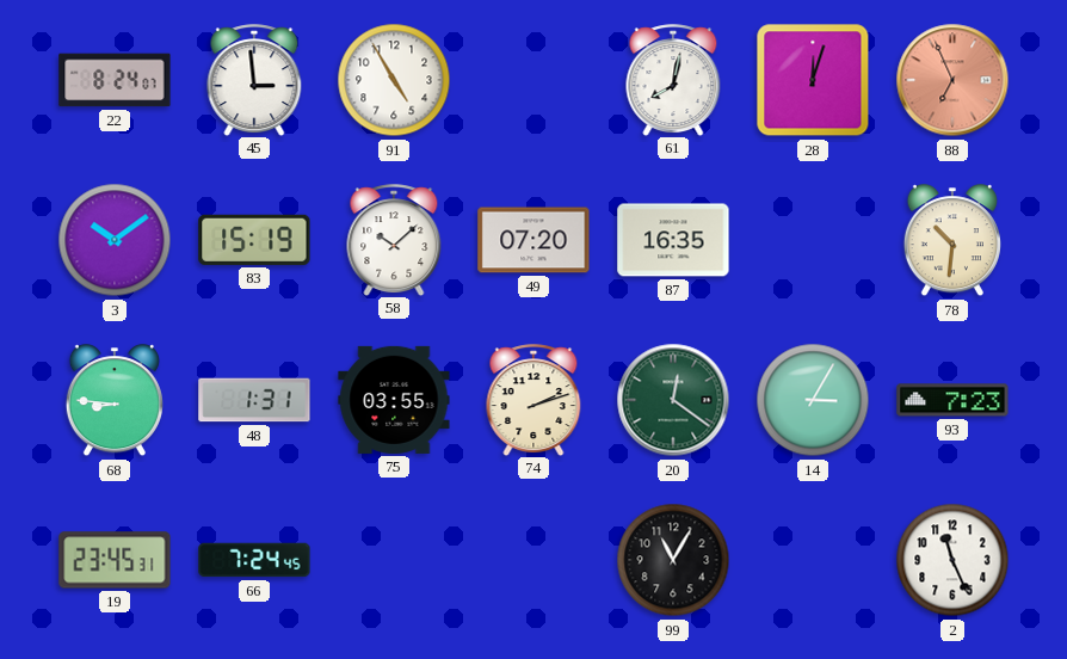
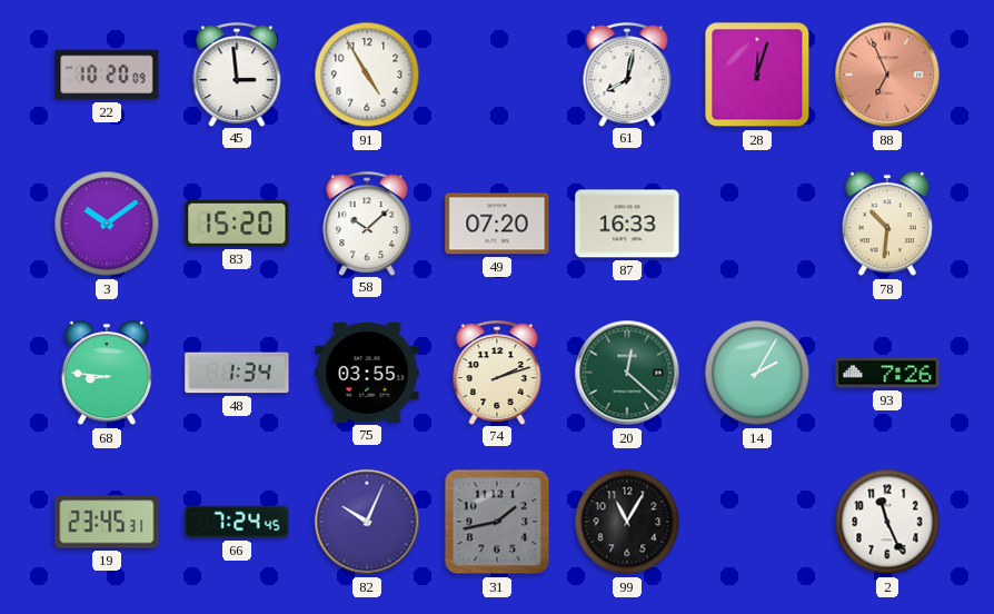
22: 8:24 -> 10:20
83: 15:19 -> 15:20
87: 16:35 -> 16:33
48: 1:31 -> 1:34
20: 12:21 -> 12:22
14: 3:05 -> 2:05
93: 7:23 -> 7:26
82: none -> 10:04
31: none -> 1:43
